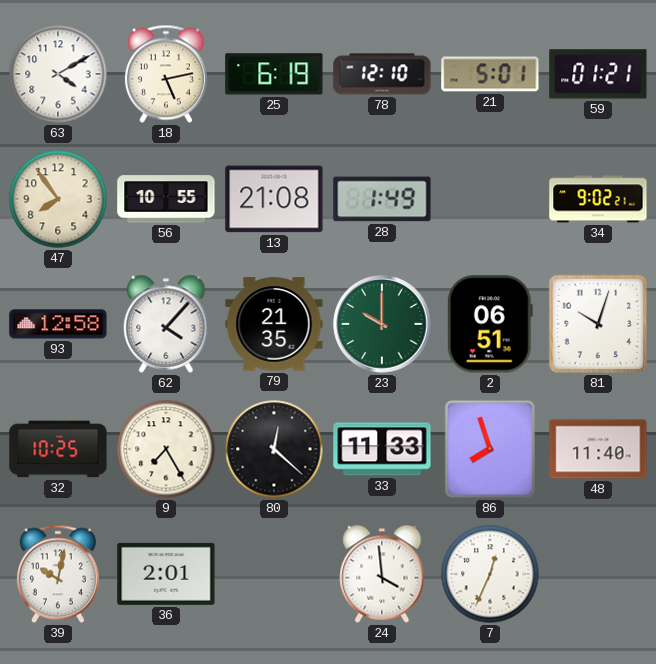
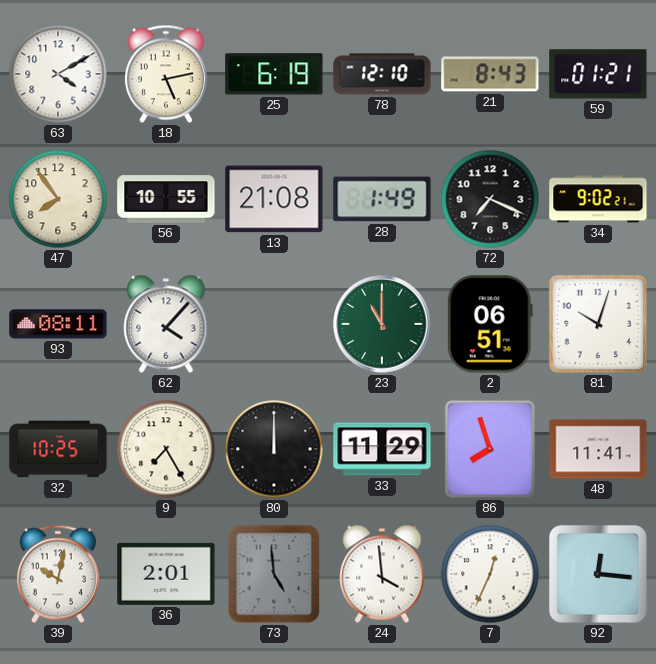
21: 5:01 -> 8:43
72: none -> 7:19
93: 12:58 -> 08:11
79: 21:35 -> none
23: 10:00 -> 11:00
80: 12:22 -> 12:00
33: 11:33 -> 11:29
48: 11:40 -> 11:41
73: none -> 4:59
92: none -> 12:16
